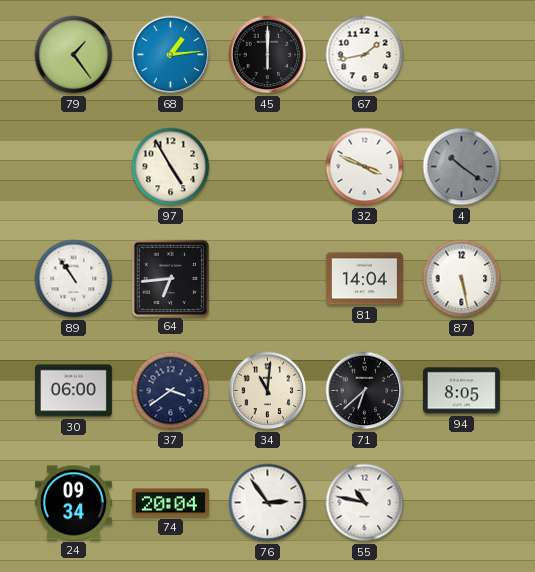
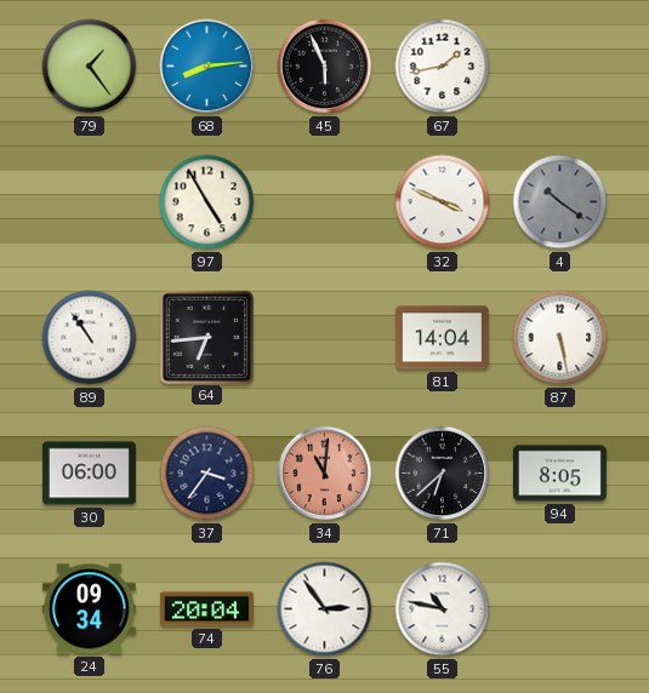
68: 1:14 -> 8:14
45: 6:00 -> 5:56
37: 3:39 -> 3:36
34 dial: cream -> salmon
